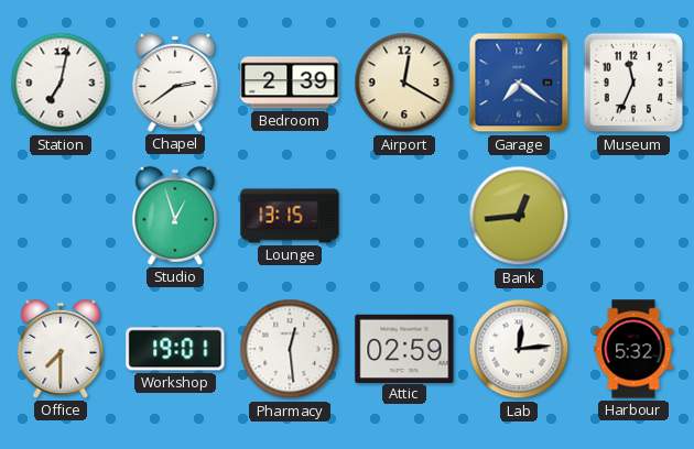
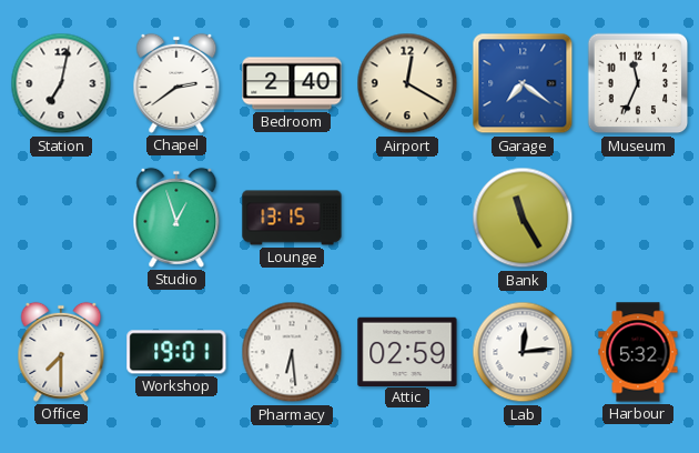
Bedroom: 2:39 -> 2:40
Bank: 12:44 -> 11:25
Pharmacy: 12:29 -> 6:29
